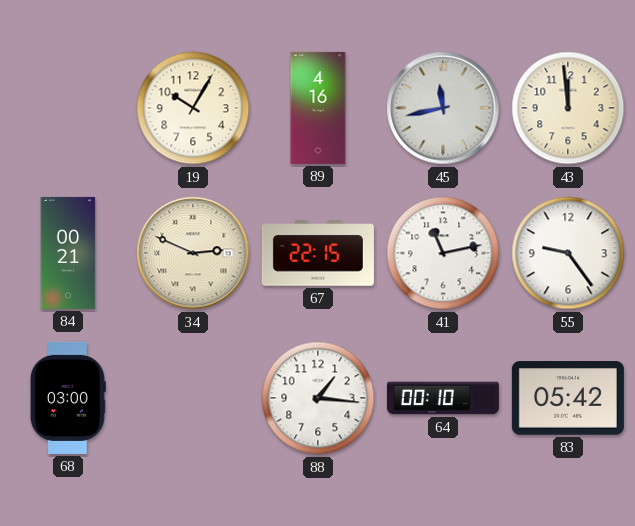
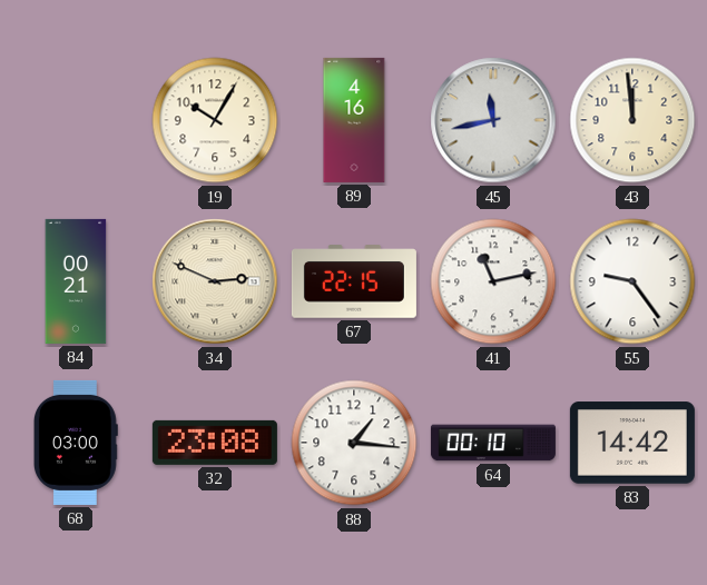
32: none -> 23:08
83: 05:42 -> 14:42
